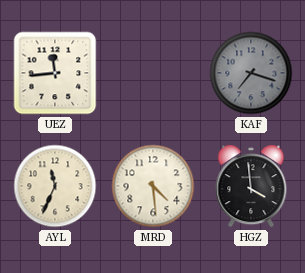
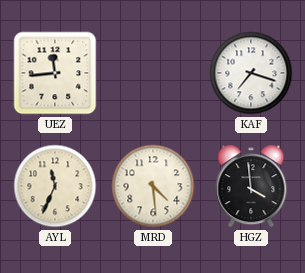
KAF dial: grey -> white
